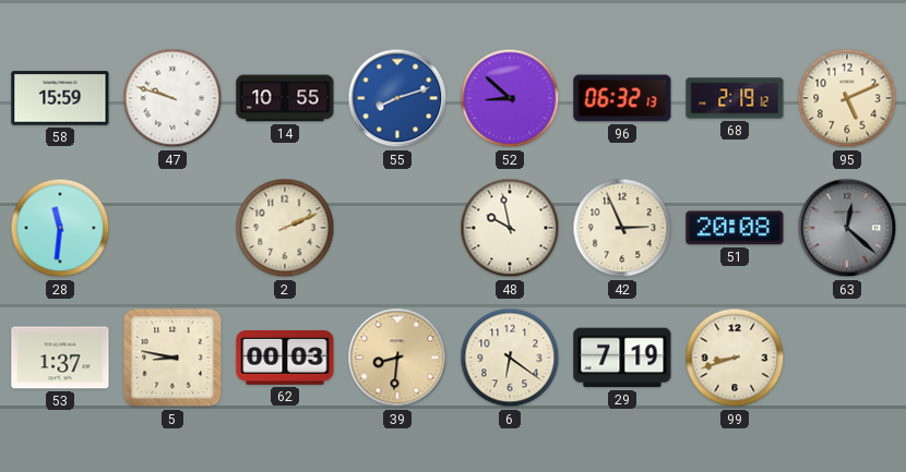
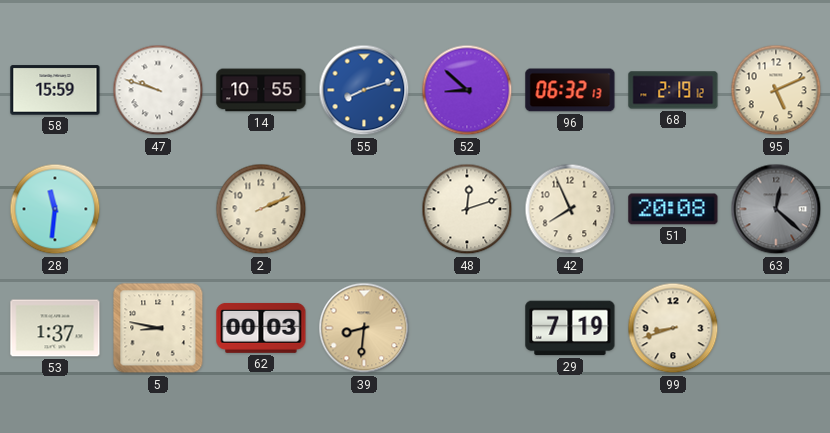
48: 9:58 -> 12:12
42: 2:56 -> 7:56
6: 6:21 -> none
